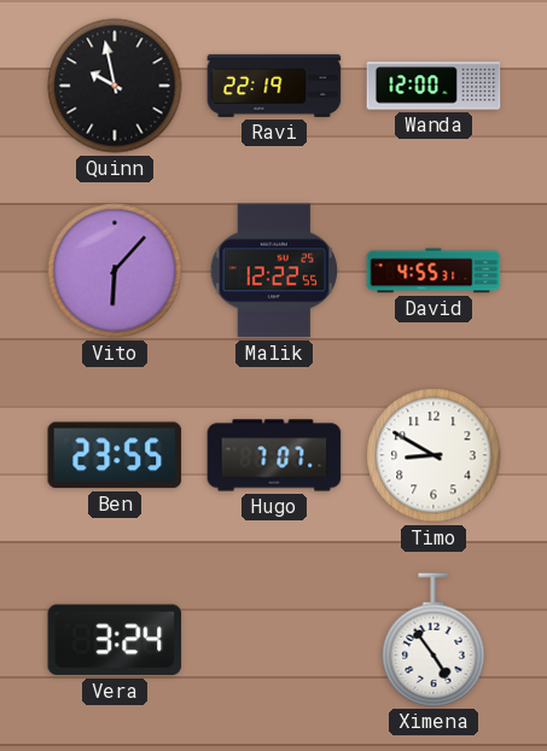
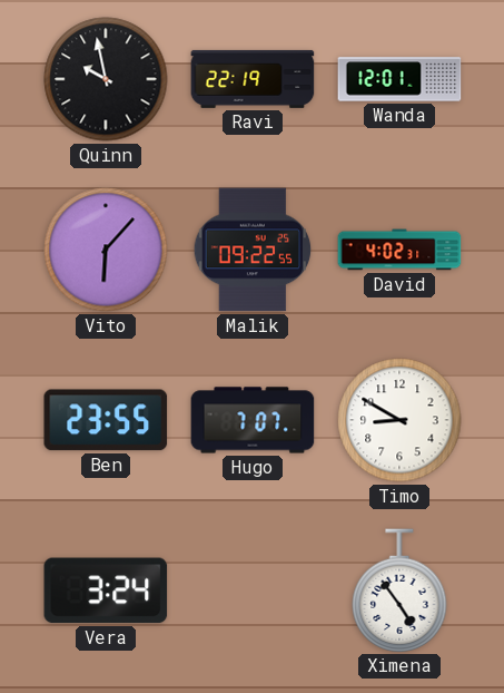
Wanda: 12:00 -> 12:01
Malik: 12:22 -> 09:22
David: 4:55 -> 4:02
